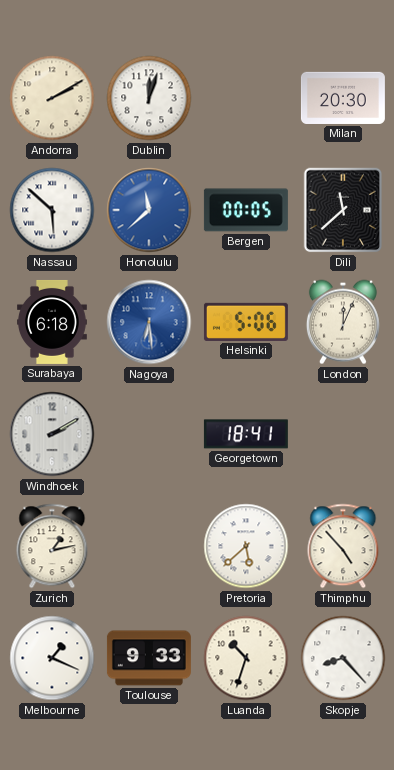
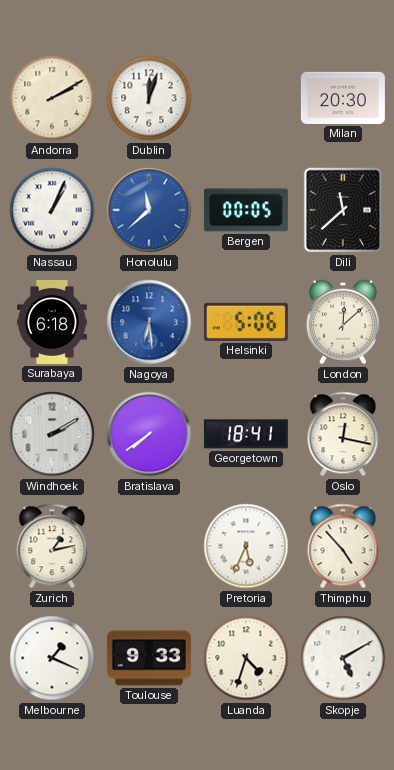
Nassau: 5:52 -> 1:04
London: 12:04 -> 12:08
Bratislava: none -> 7:39
Oslo: none -> 12:17
Pretoria: 5:38 -> 5:34
Luanda: 10:33 -> 4:33
Skopje: 8:23 -> 5:10
